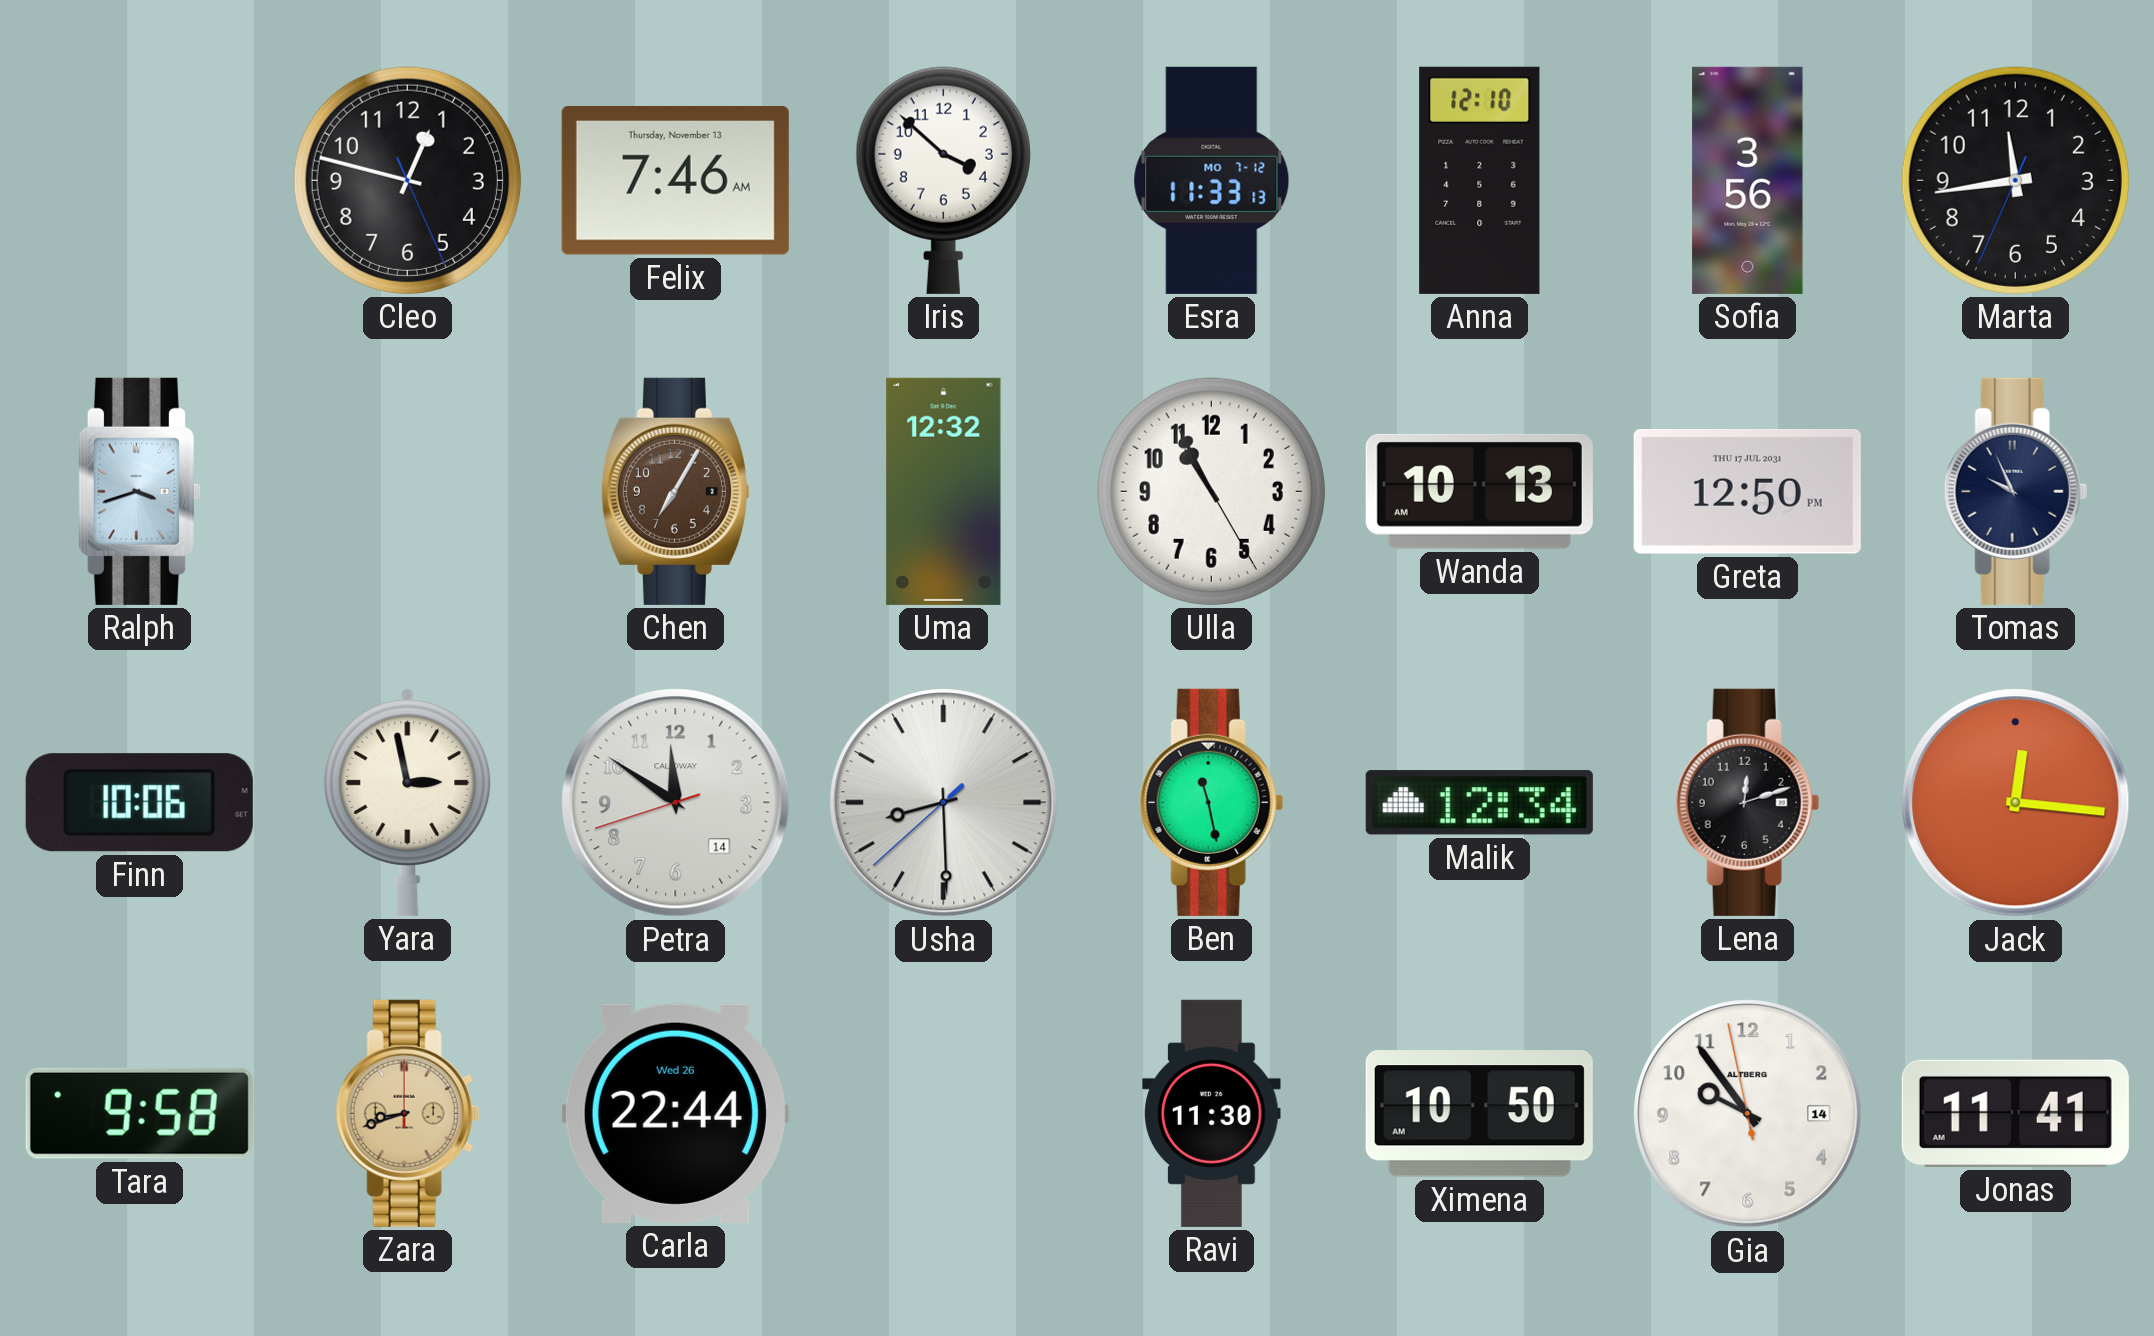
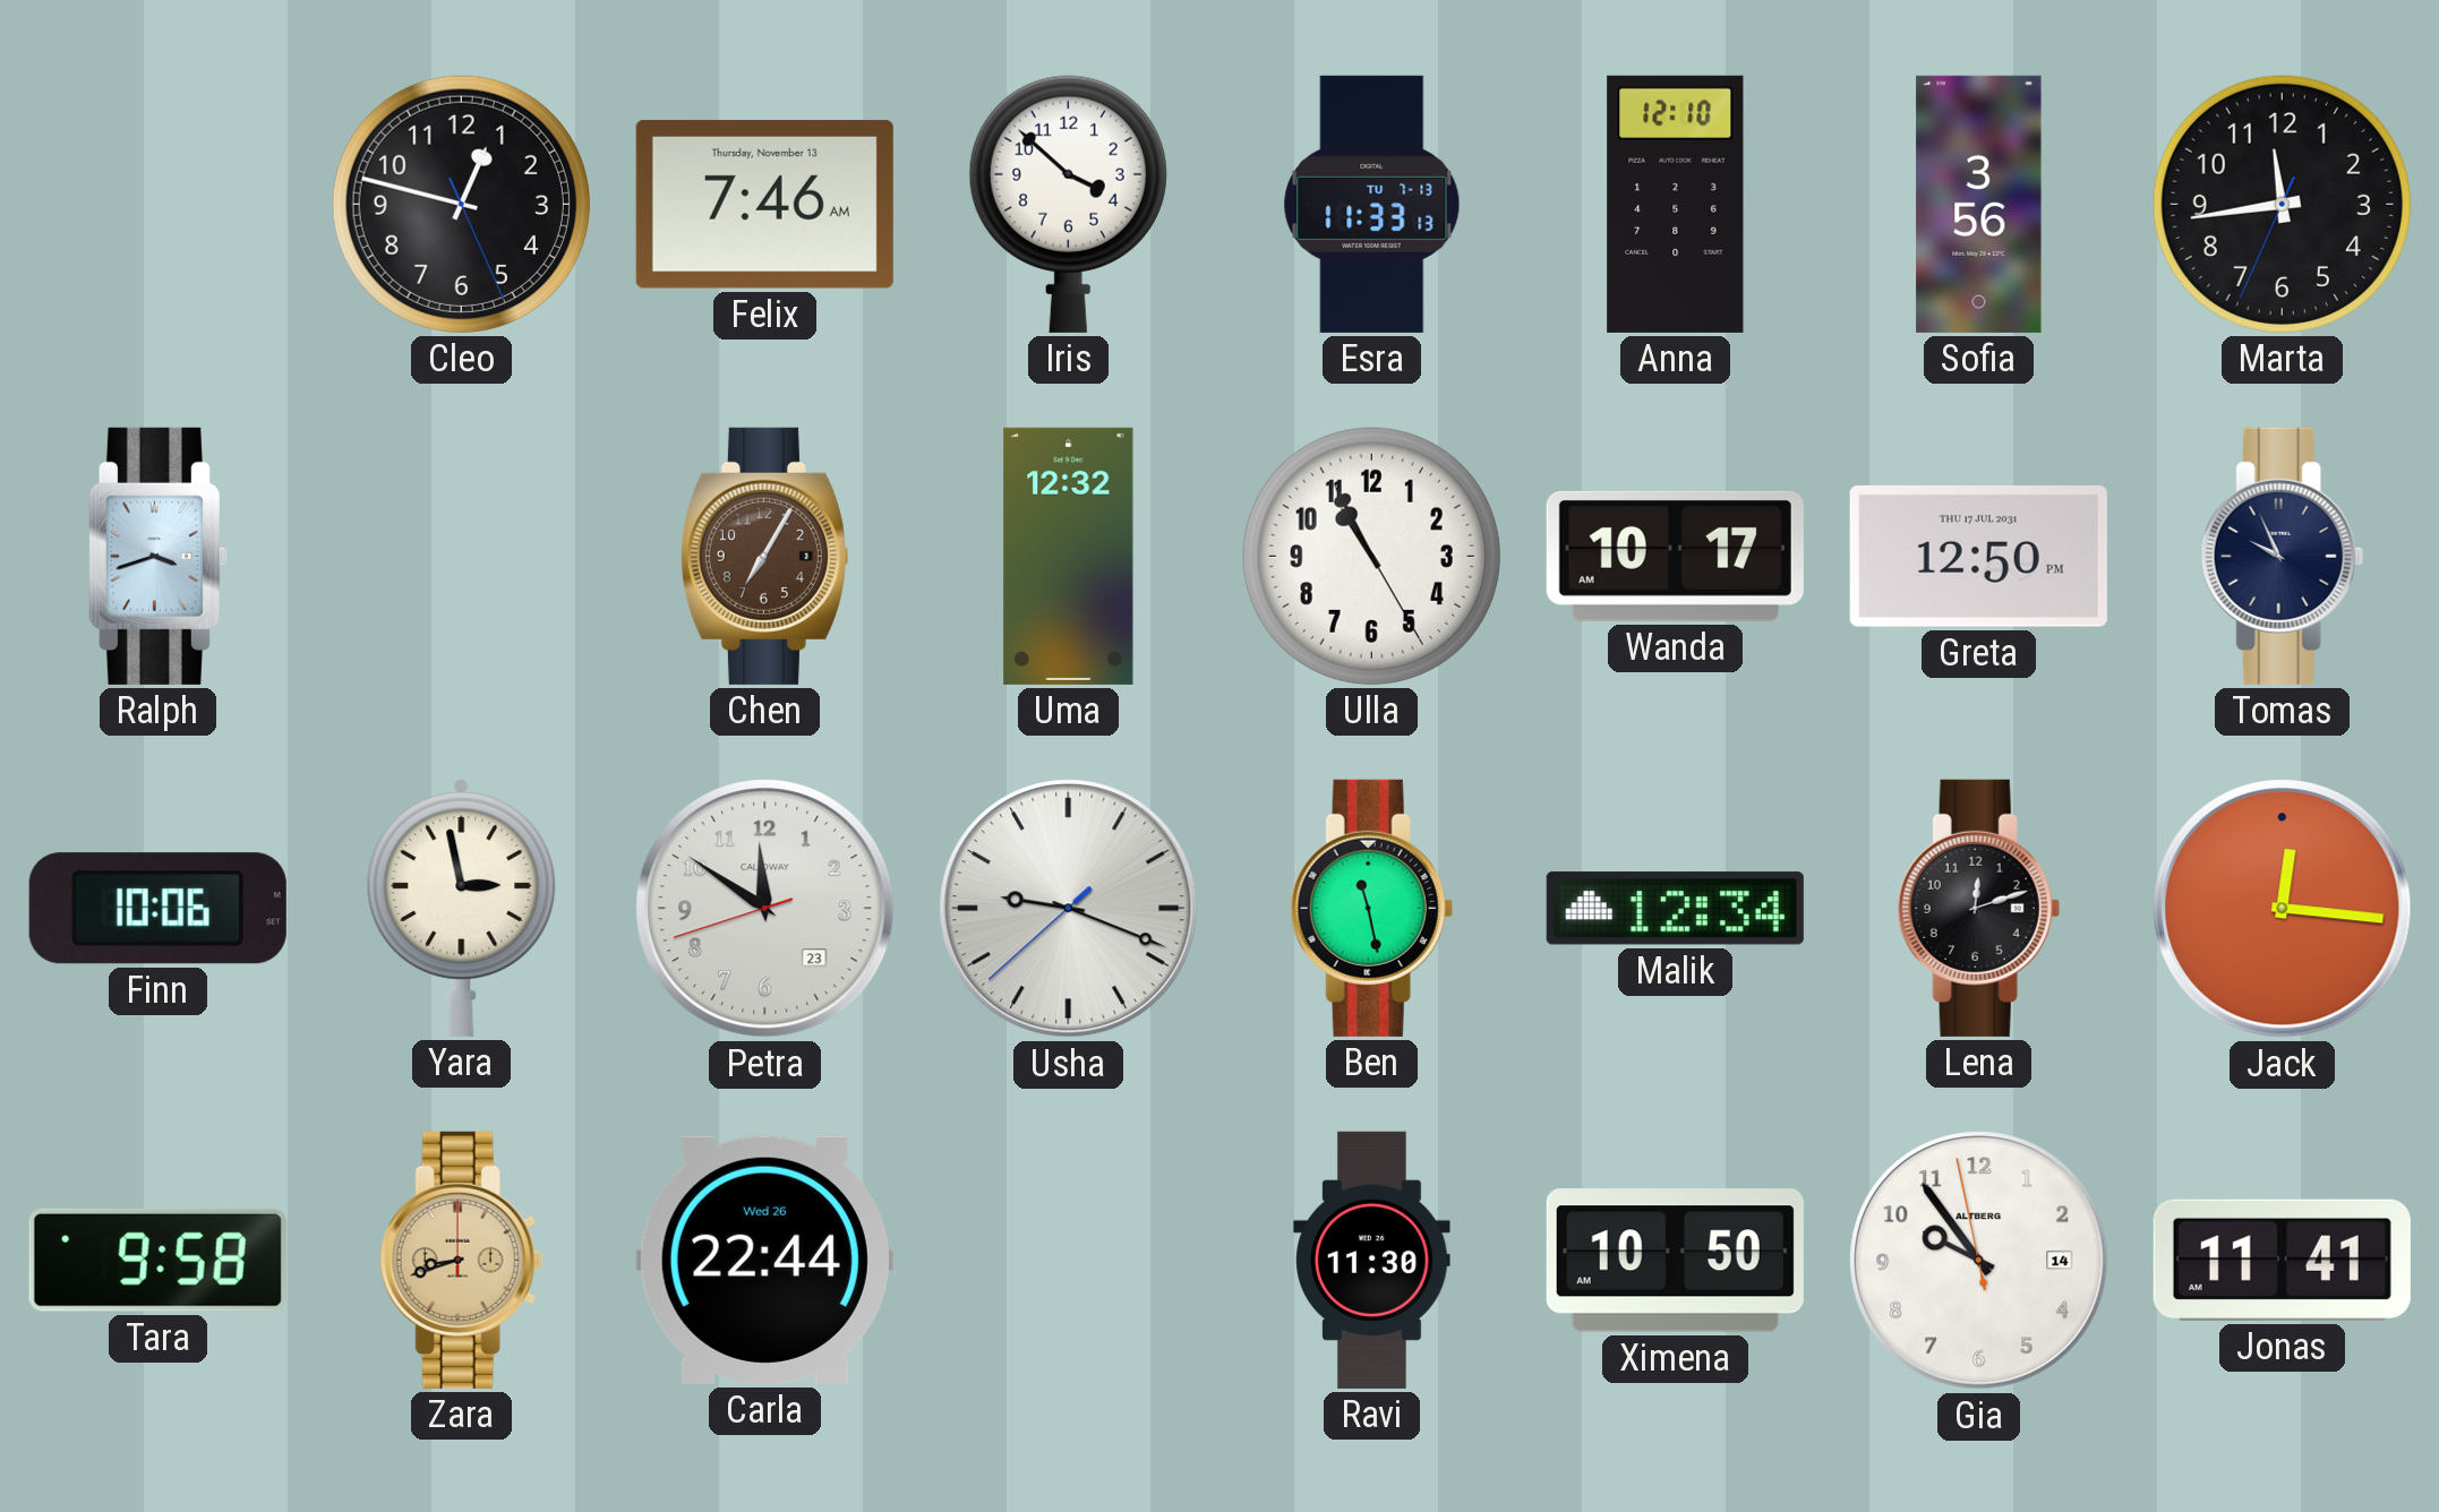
Esra date: MO 7-12 -> TU 7-13
Wanda: 10:13 -> 10:17
Petra date: 14 -> 23
Usha: 8:29 -> 9:18
